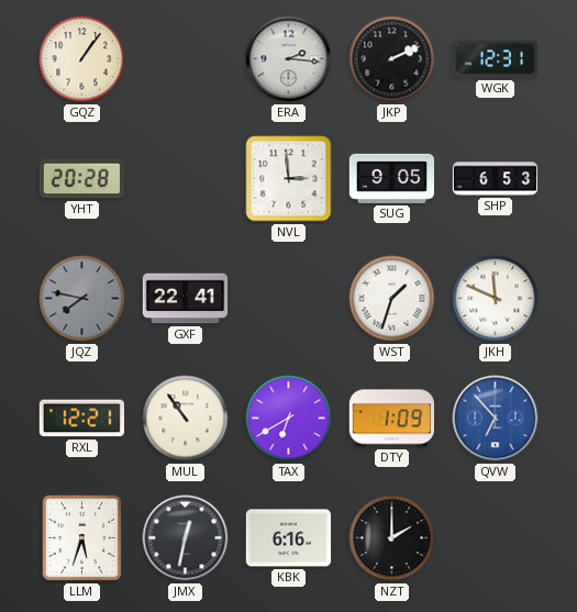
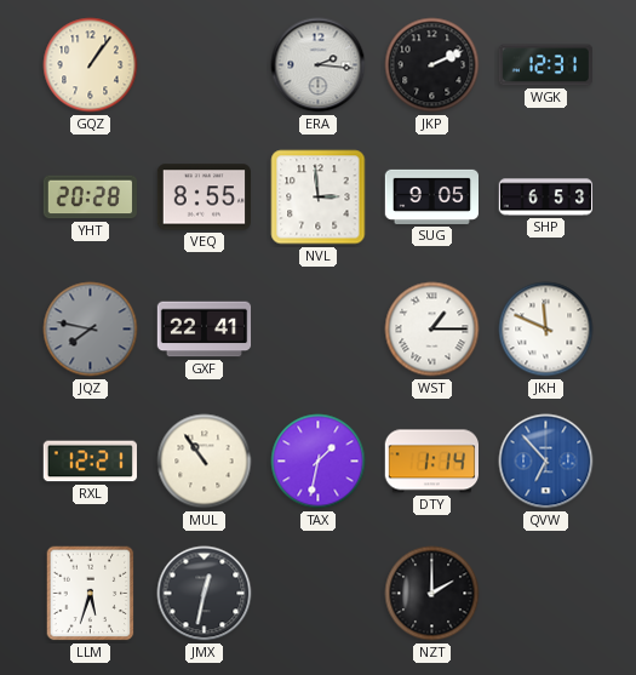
VEQ: none -> 8:55
WST: 1:33 -> 1:15
TAX: 6:40 -> 1:32
DTY: 1:09 -> 1:14
KBK: 6:16 -> none
